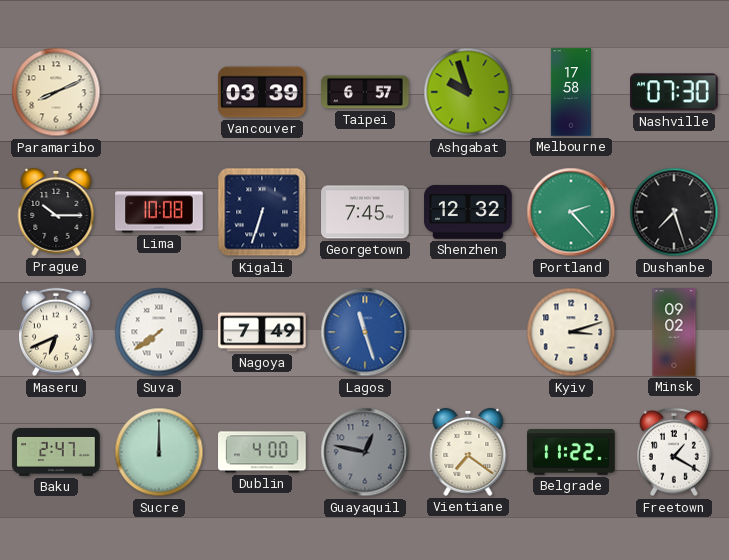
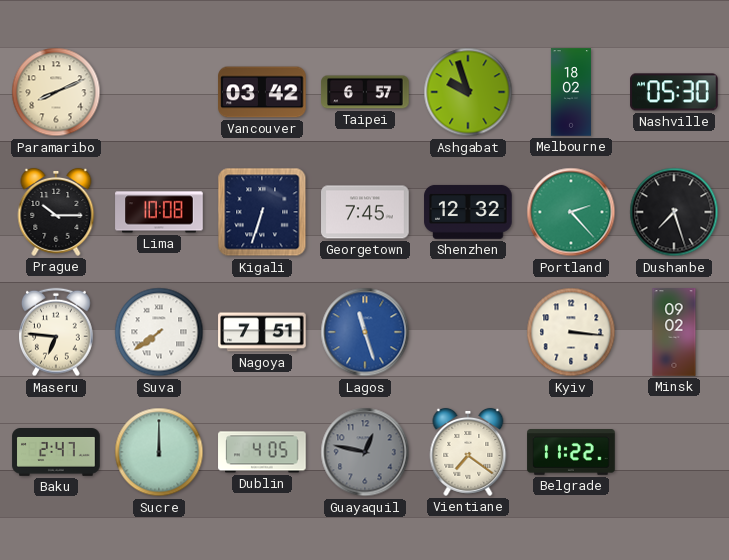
Vancouver: 03:39 -> 03:42
Melbourne: 17:58 -> 18:02
Nashville: 07:30 -> 05:30
Maseru: 6:41 -> 6:46
Nagoya: 7:49 -> 7:51
Kyiv: 3:12 -> 3:16
Dublin: 4:00 -> 4:05
Freetown: 1:20 -> none
